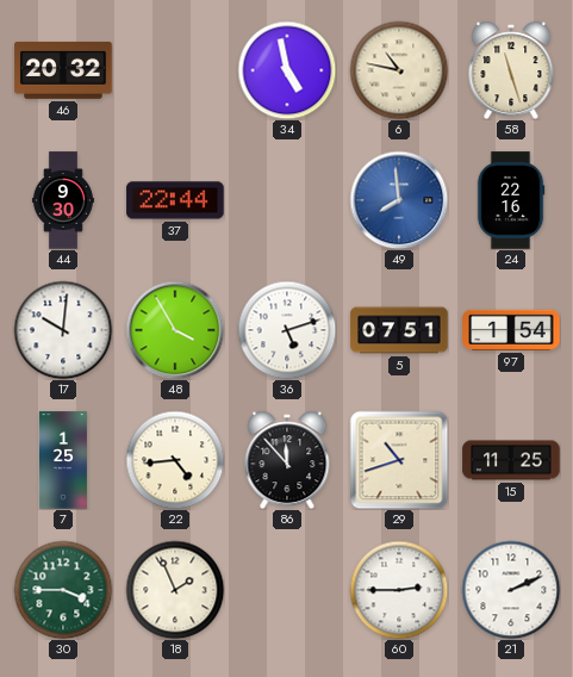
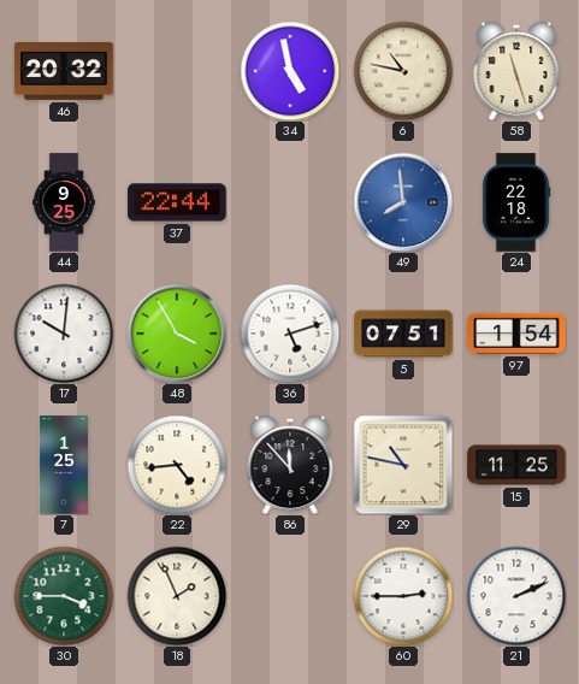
44: 9:30 -> 9:25
24: 22:16 -> 22:18
29: 10:42 -> 10:47
